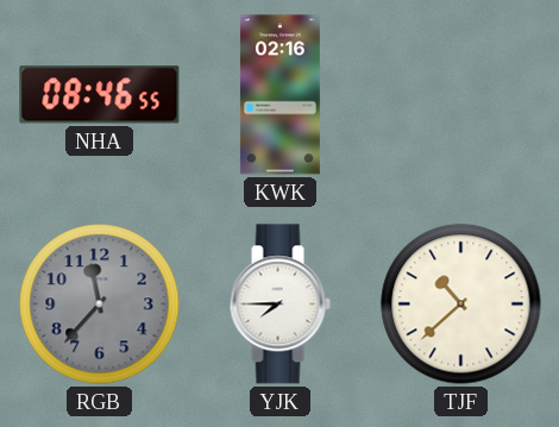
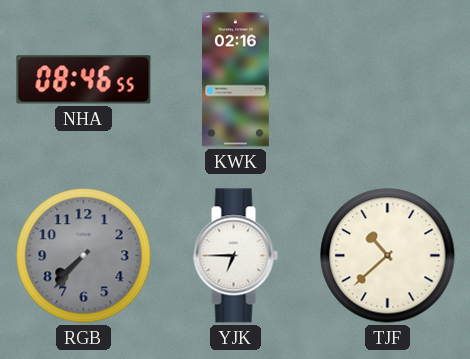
RGB: 11:37 -> 7:37
YJK: 7:45 -> 6:45
